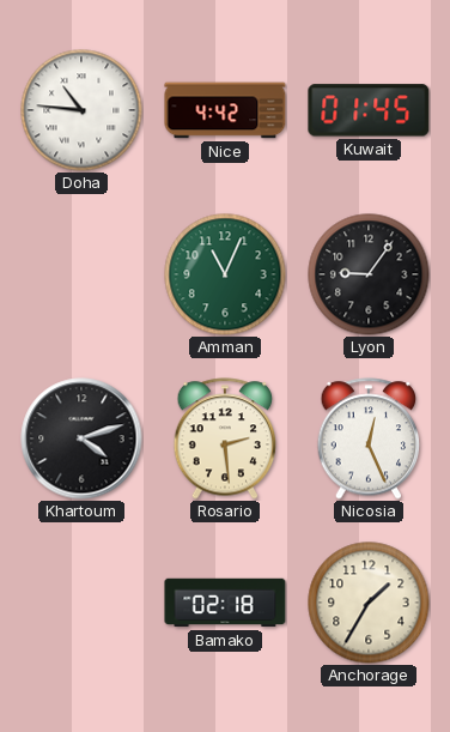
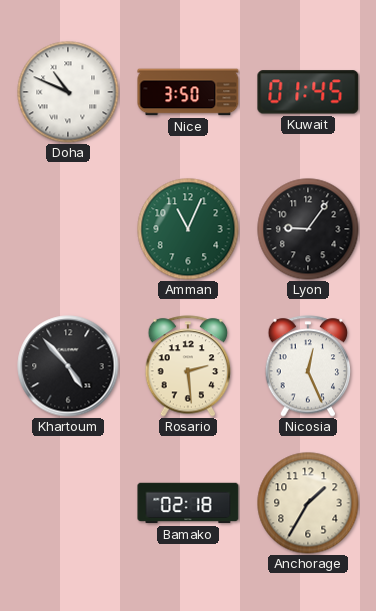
Doha: 10:46 -> 10:49
Nice: 4:42 -> 3:50
Khartoum: 4:12 -> 4:53
